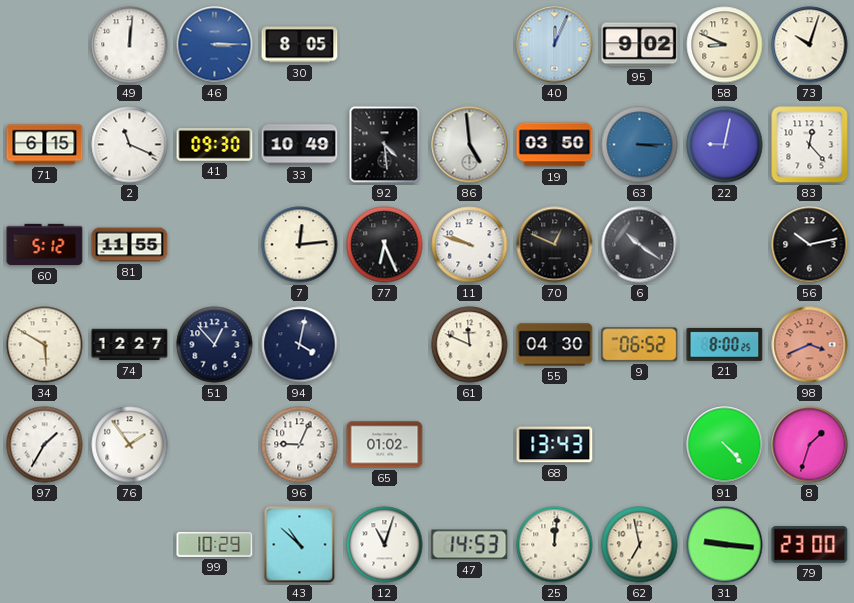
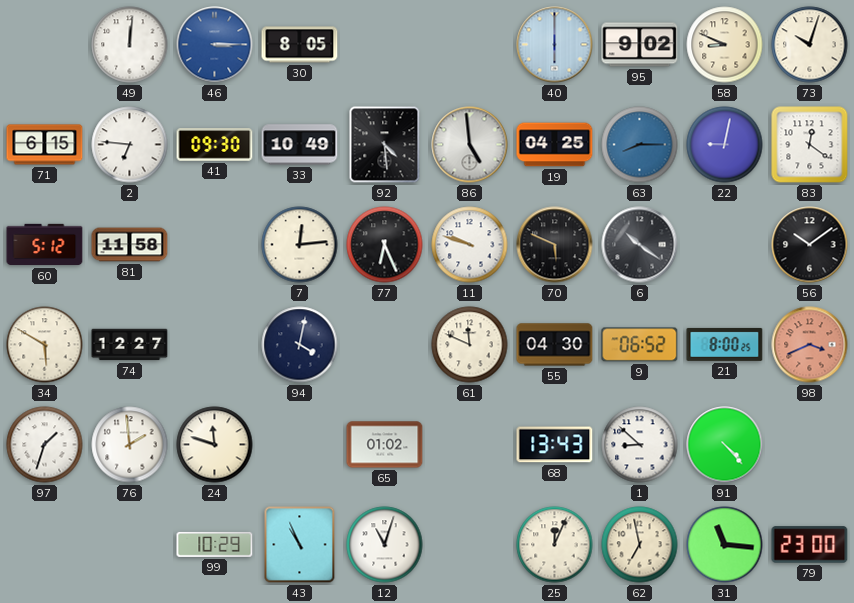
40: 12:04 -> 6:00
2: 11:19 -> 6:46
19: 03:50 -> 04:25
63: 3:15 -> 8:15
83: 12:23 -> 12:21
81: 11:55 -> 11:58
70: 12:49 -> 5:49
56: 10:13 -> 10:09
51: 12:53 -> none
97: 1:35 -> 1:33
76: 1:54 -> 1:59
24: none -> 11:48
96: 9:04 -> none
1: none -> 8:52
8: 1:33 -> none
43: 10:52 -> 10:56
47: 14:53 -> none
25: 12:01 -> 12:04
31: 9:16 -> 11:16
